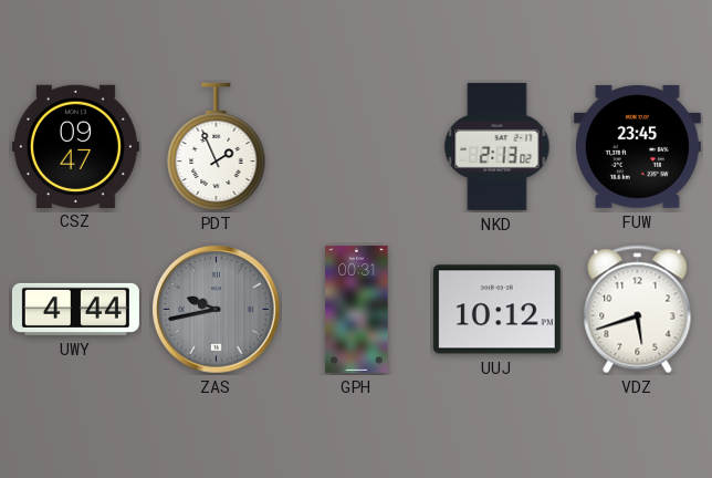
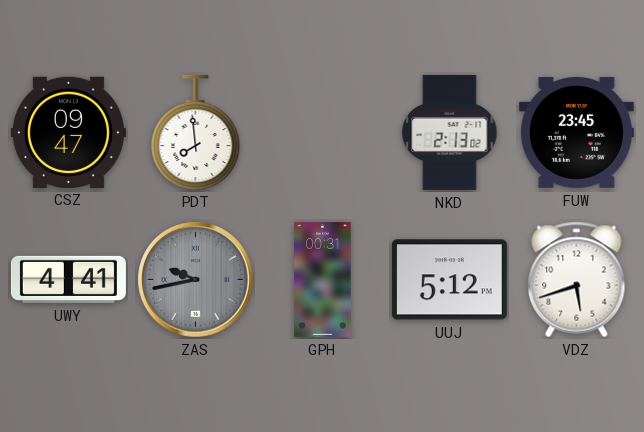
PDT: 1:56 -> 7:59
UWY: 4:44 -> 4:41
UUJ: 10:12 -> 5:12
